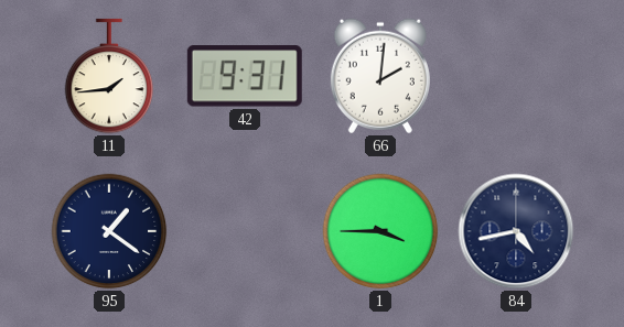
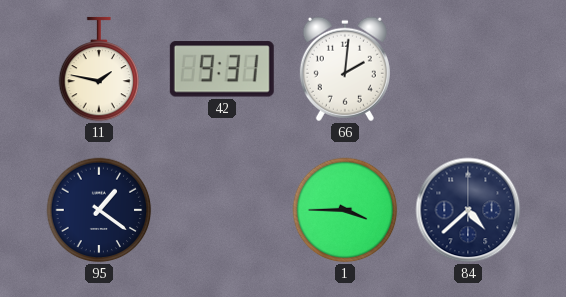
11: 1:44 -> 1:47
84: 4:43 -> 4:38
